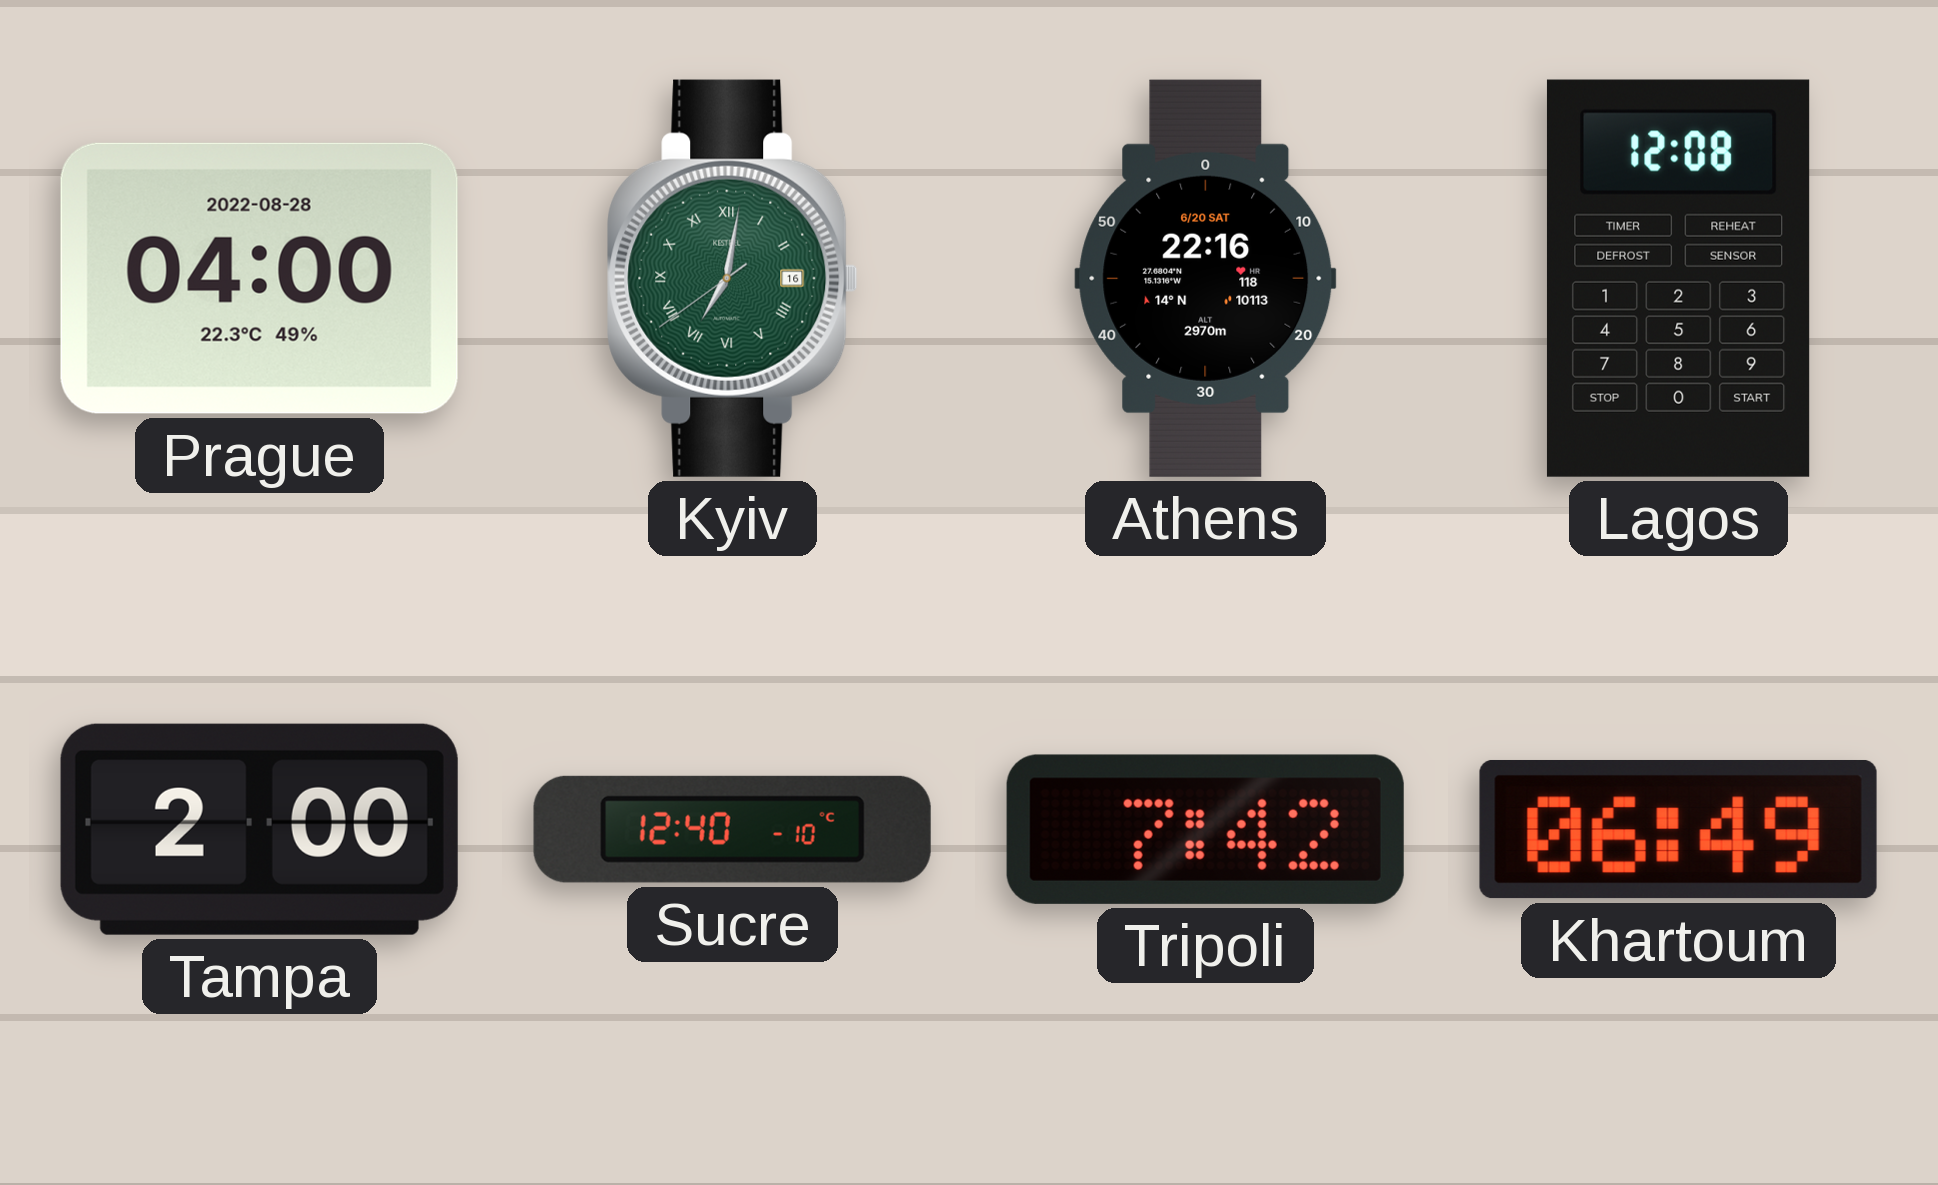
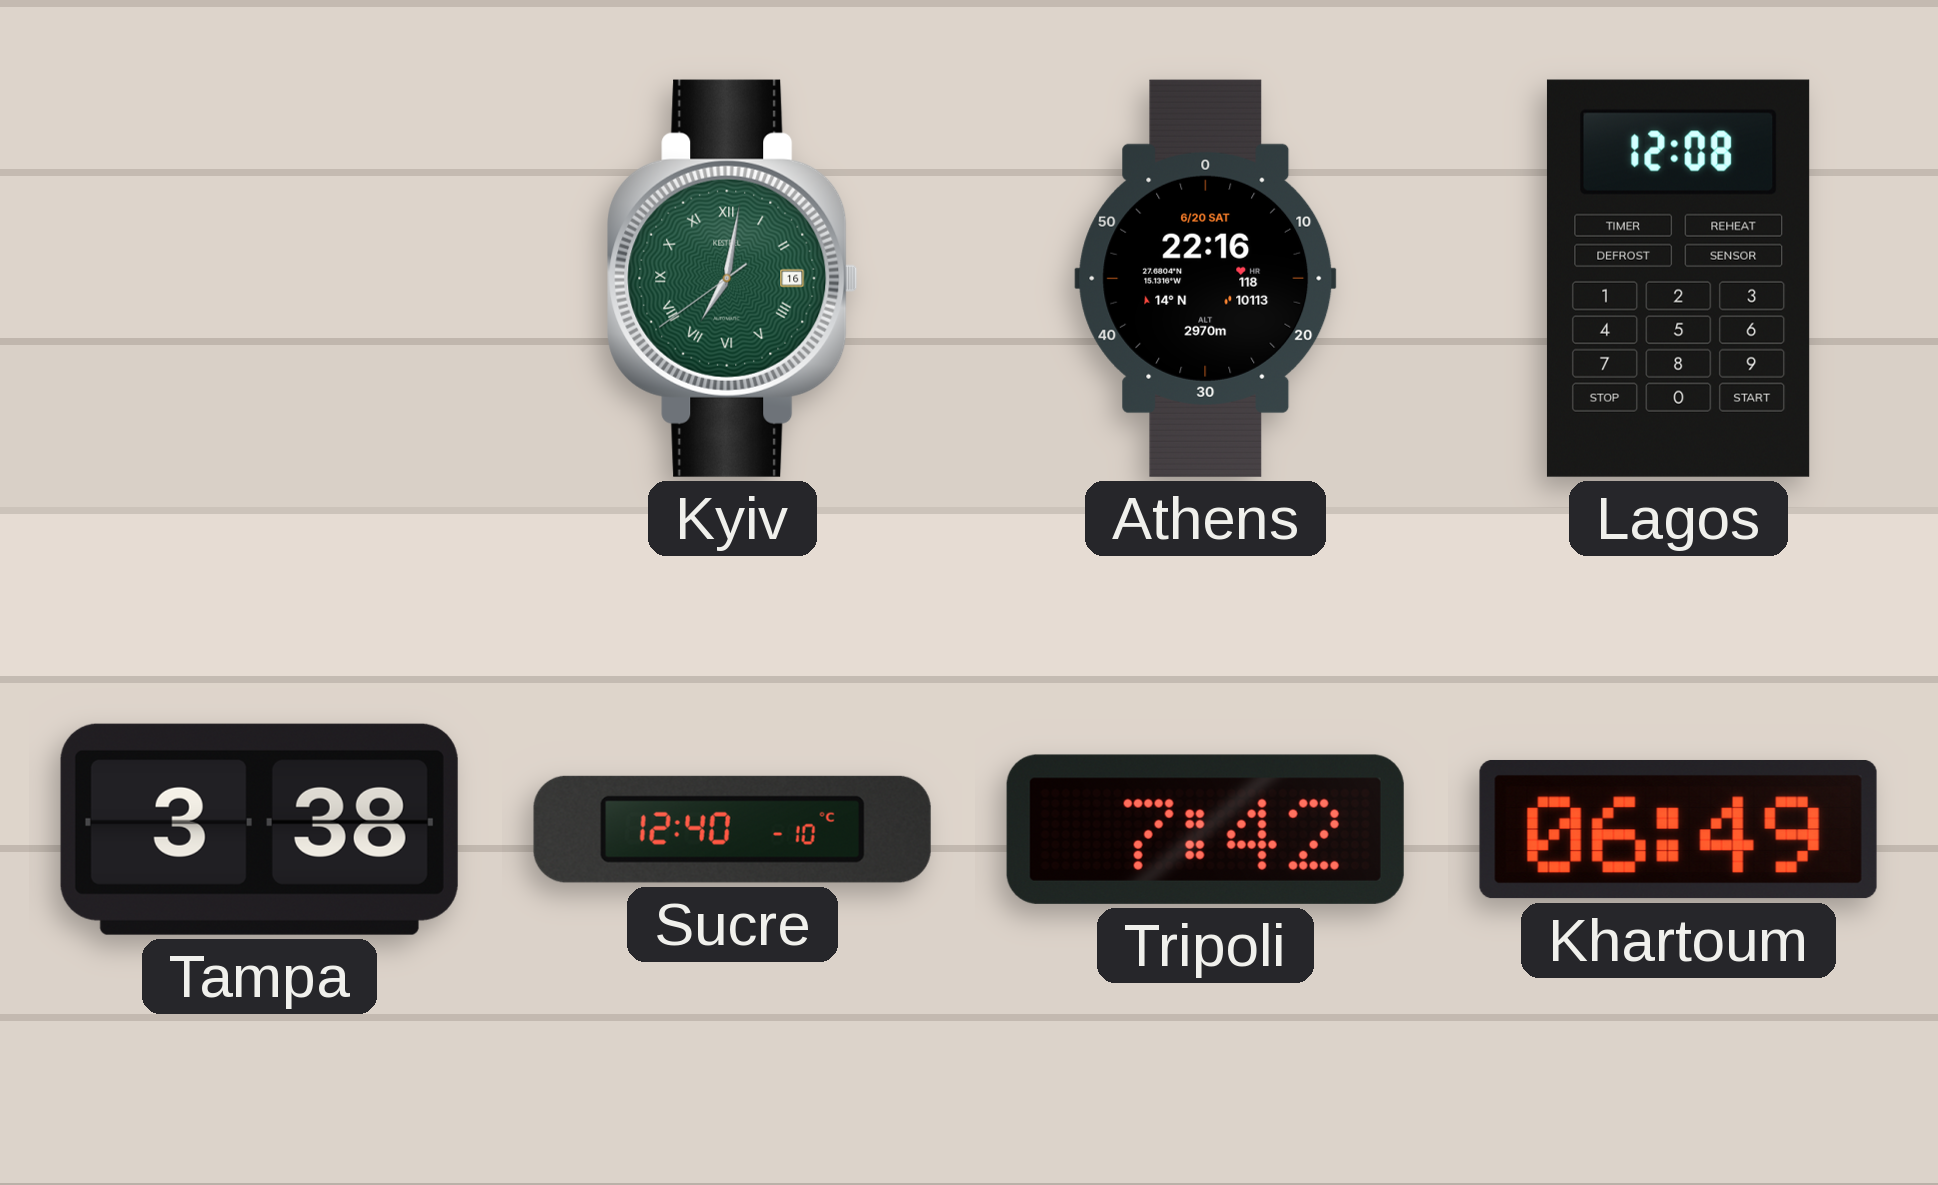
Prague: 04:00 -> none
Tampa: 2:00 -> 3:38
